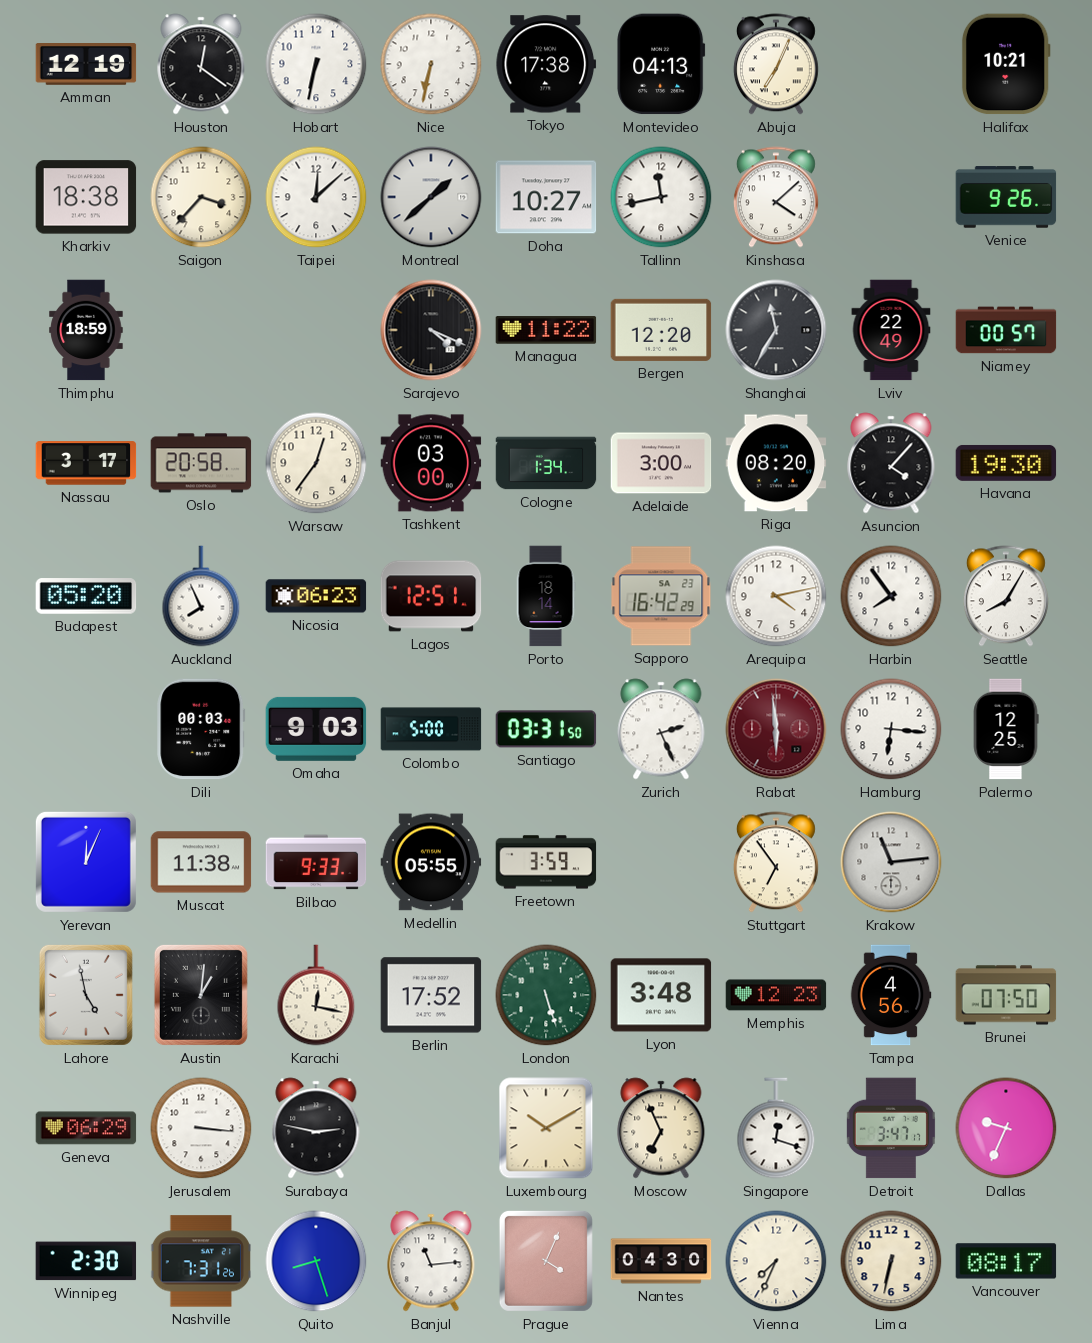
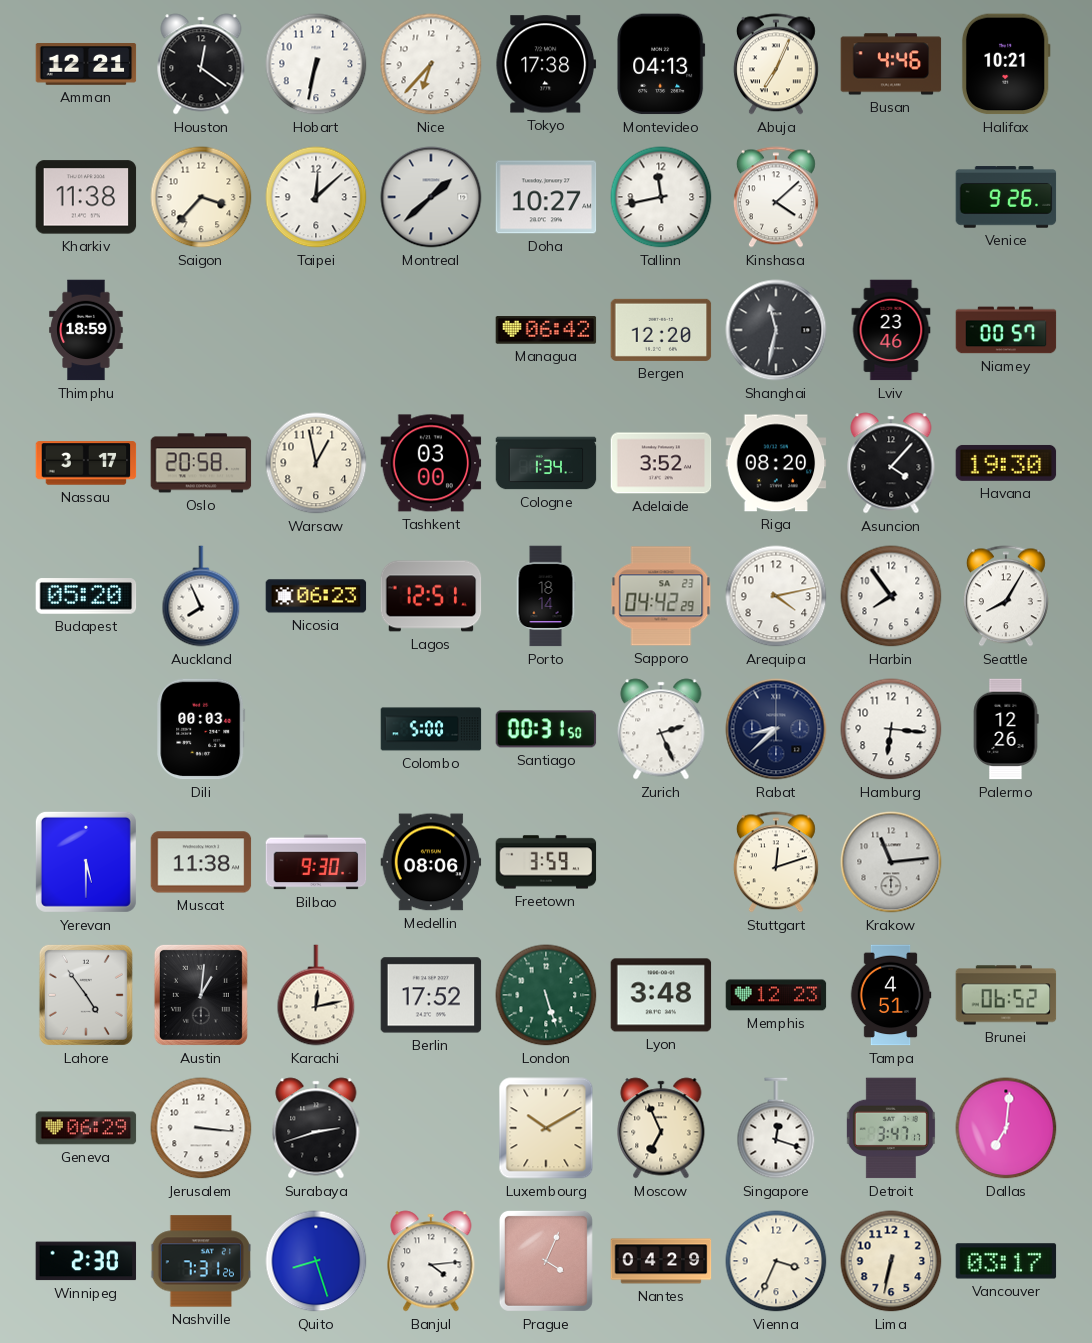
Amman: 12:19 -> 12:21
Nice: 6:32 -> 6:37
Busan: none -> 4:46
Kharkiv: 18:38 -> 11:38
Sarajevo: 4:19 -> none
Managua: 11:22 -> 06:42
Shanghai: 11:35 -> 11:32
Lviv: 22:49 -> 23:46
Warsaw: 12:36 -> 12:58
Adelaide: 3:00 -> 3:52
Sapporo: 16:42 -> 04:42
Omaha: 9:03 -> none
Santiago: 03:31 -> 00:31
Rabat: 5:59 -> 8:38
Rabat dial: burgundy -> navy
Palermo: 12:25 -> 12:26
Yerevan: 12:04 -> 5:30
Bilbao: 9:33 -> 9:30
Medellin: 05:55 -> 08:06
Stuttgart: 6:54 -> 12:12
Lahore: 4:58 -> 4:54
Karachi: 12:17 -> 12:13
Tampa: 4:56 -> 4:51
Brunei: 07:50 -> 06:52
Surabaya: 2:47 -> 2:42
Dallas: 9:34 -> 7:01
Banjul: 11:14 -> 4:14
Nantes: 04:30 -> 04:29
Vienna: 7:34 -> 3:34
Vancouver: 08:17 -> 03:17
